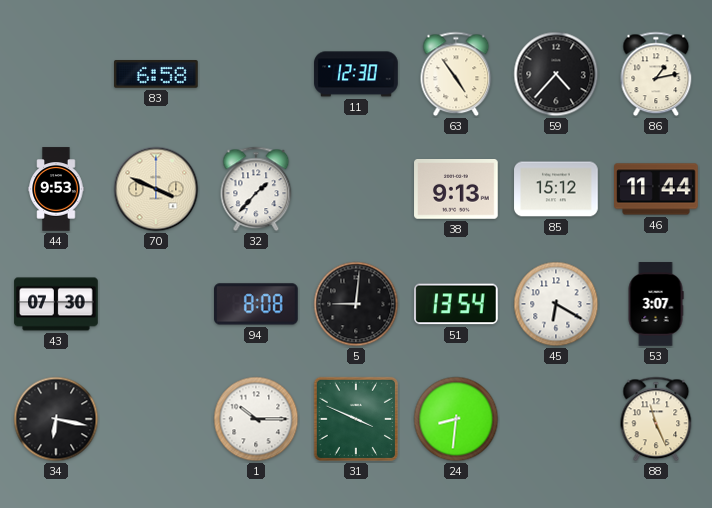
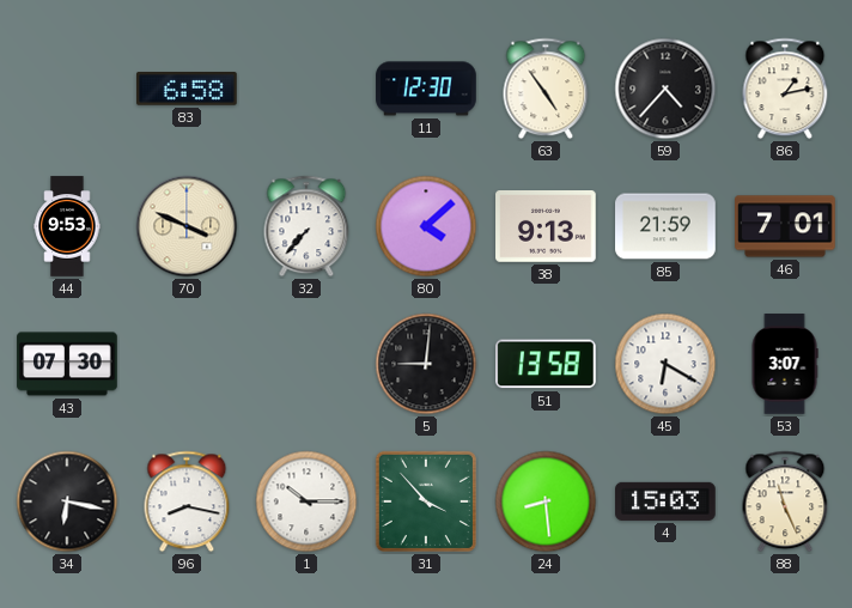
32: 1:37 -> 7:37
80: none -> 4:08
85: 15:12 -> 21:59
46: 11:44 -> 7:01
94: 8:08 -> none
51: 13:54 -> 13:58
96: none -> 8:17
31: 3:49 -> 3:53
24: 8:31 -> 8:29
4: none -> 15:03
